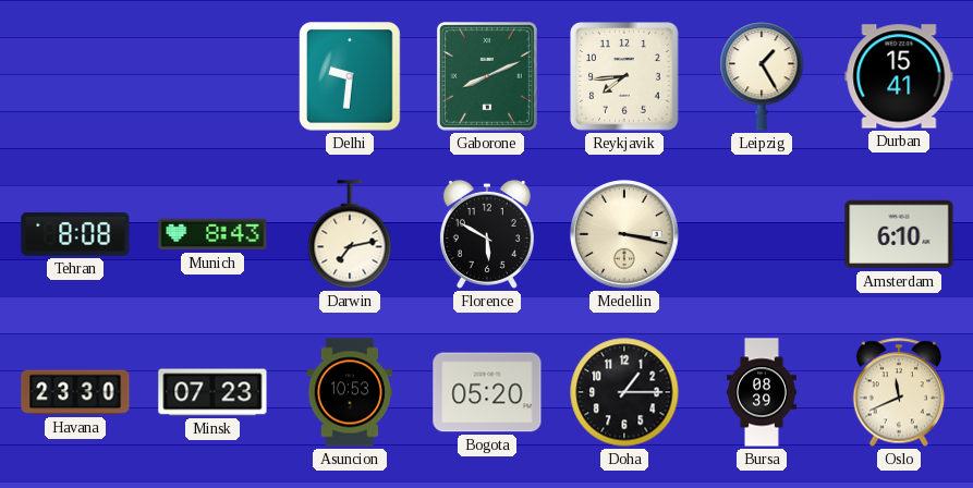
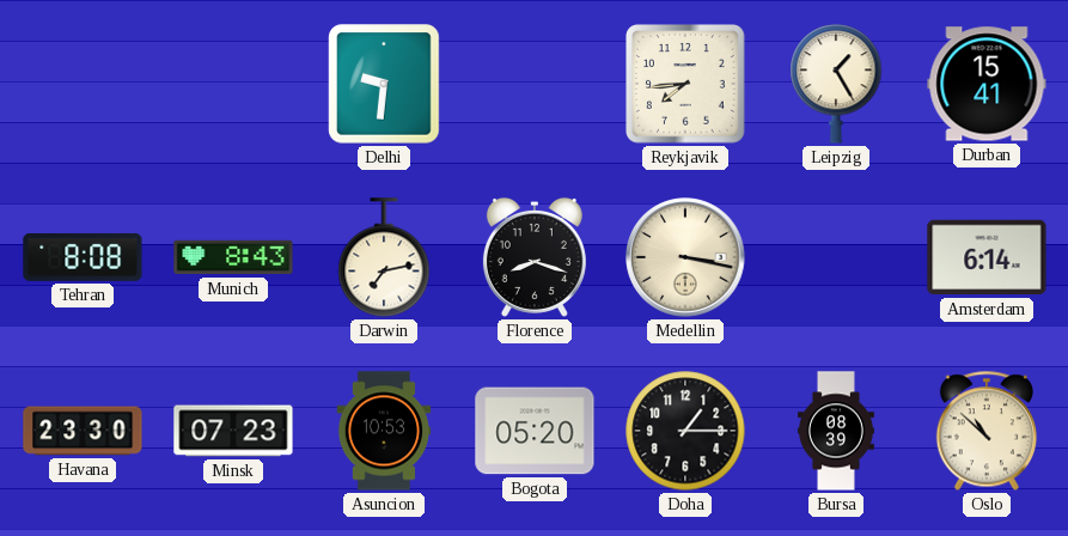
Gaborone: 8:11 -> none
Florence: 5:50 -> 8:18
Amsterdam: 6:10 -> 6:14
Oslo: 11:41 -> 10:52
